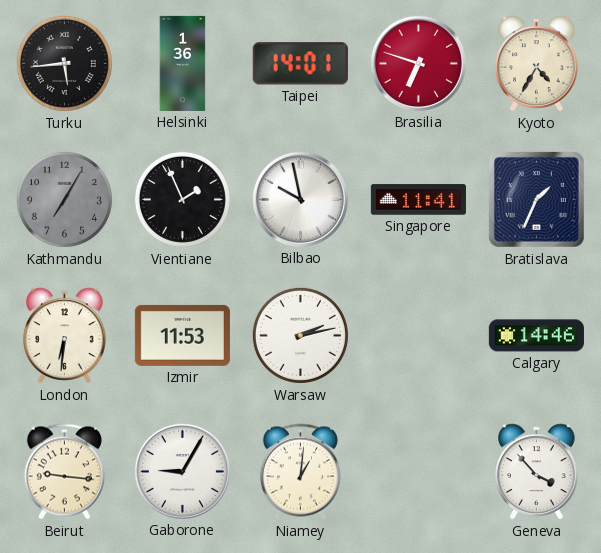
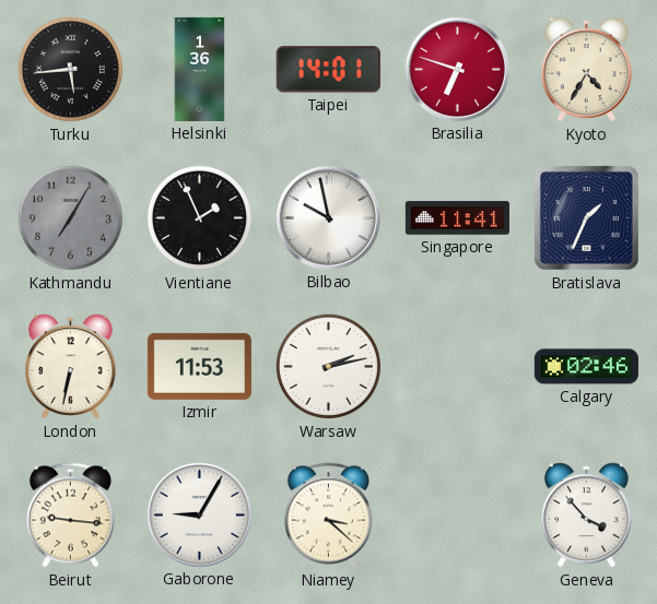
London: 6:31 -> 6:32
Calgary: 14:46 -> 02:46
Niamey: 1:01 -> 3:22
